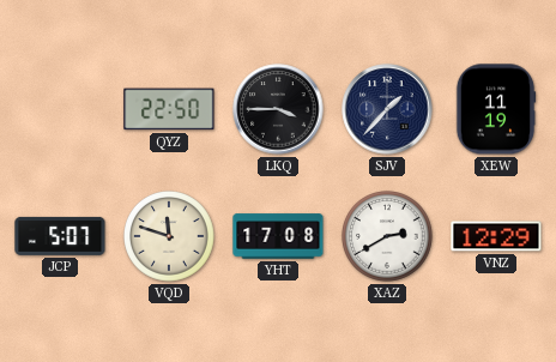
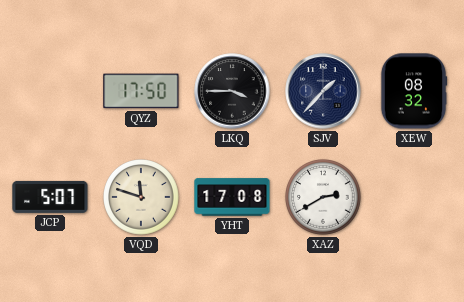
QYZ: 22:50 -> 17:50
XEW: 11:19 -> 08:32
VNZ: 12:29 -> none
